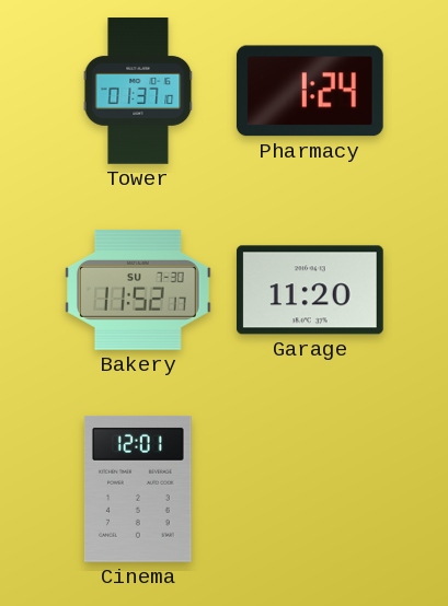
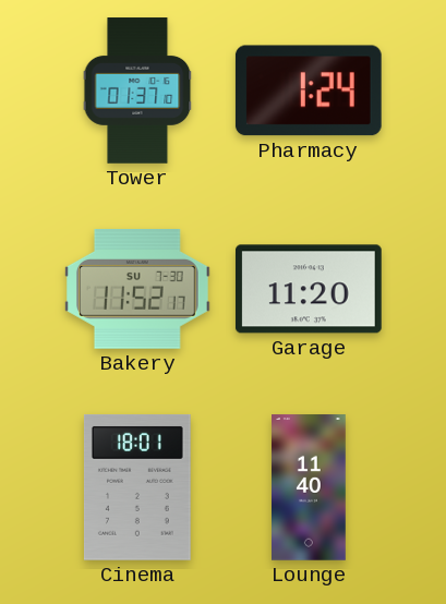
Cinema: 12:01 -> 18:01
Lounge: none -> 11:40
